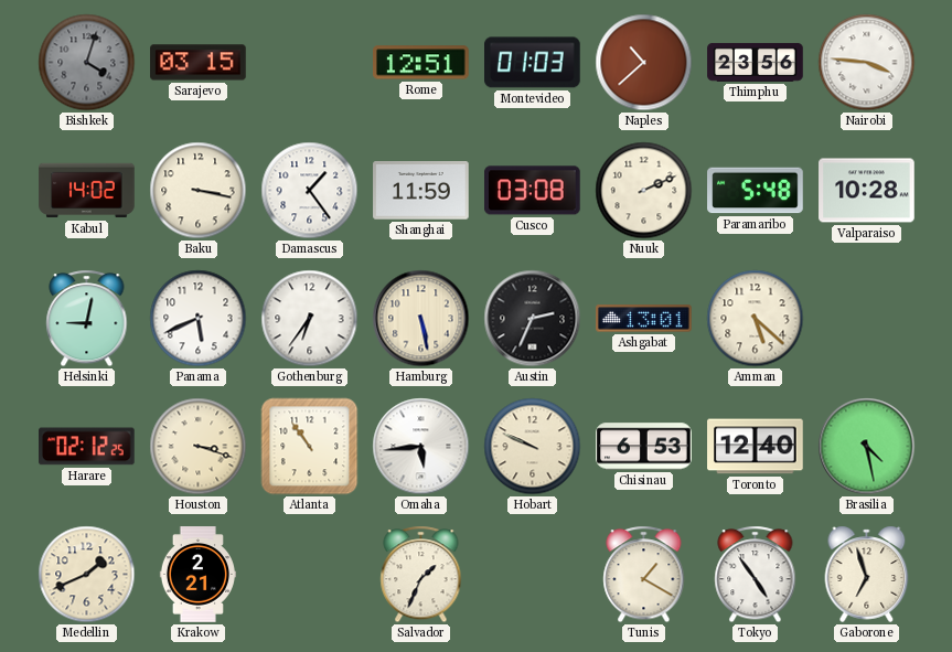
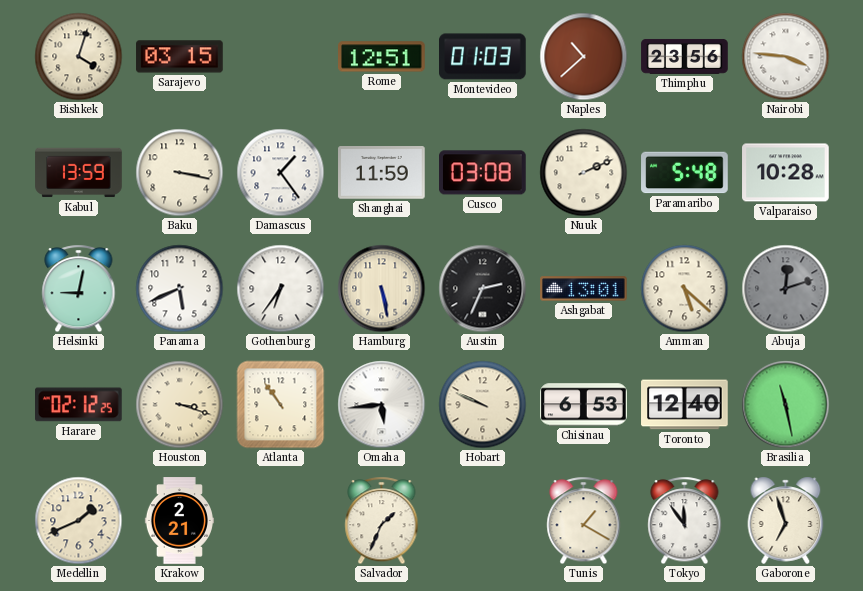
Bishkek dial: grey -> cream
Kabul: 14:02 -> 13:59
Abuja: none -> 12:12
Brasilia: 4:28 -> 11:28
Tokyo: 4:54 -> 11:54
